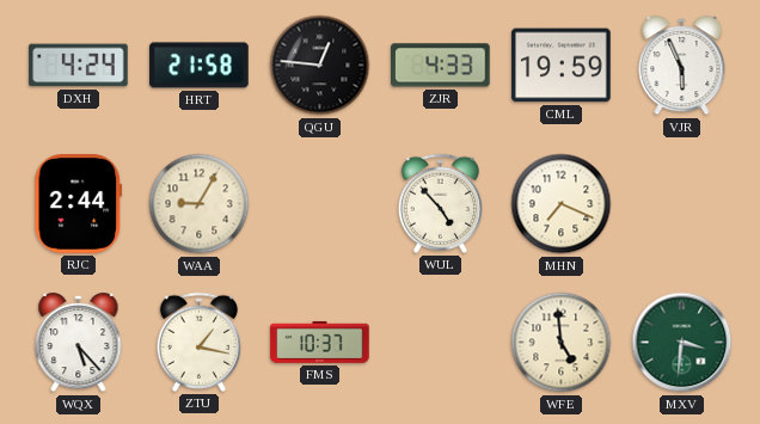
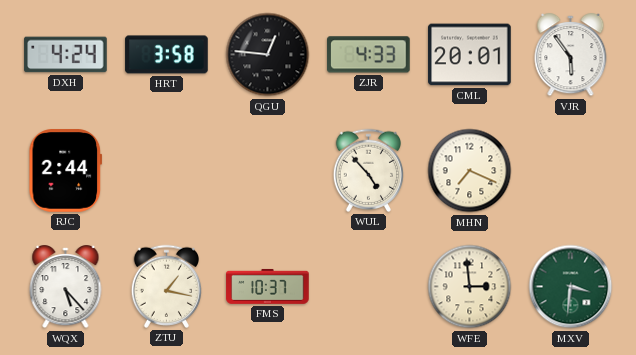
HRT: 21:58 -> 3:58
CML: 19:59 -> 20:01
VJR: 5:56 -> 5:54
WAA: 9:05 -> none
WFE: 4:59 -> 2:59
